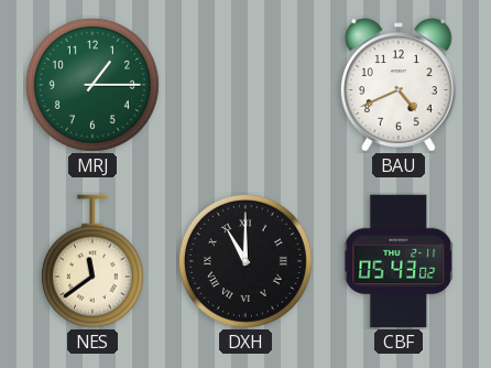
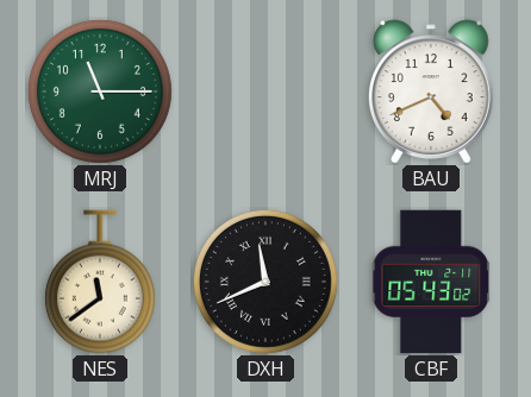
MRJ: 1:15 -> 11:15
DXH: 11:00 -> 11:41
